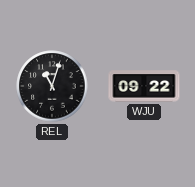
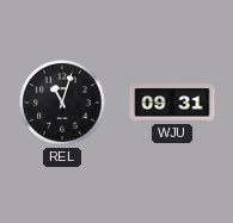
WJU: 09:22 -> 09:31
